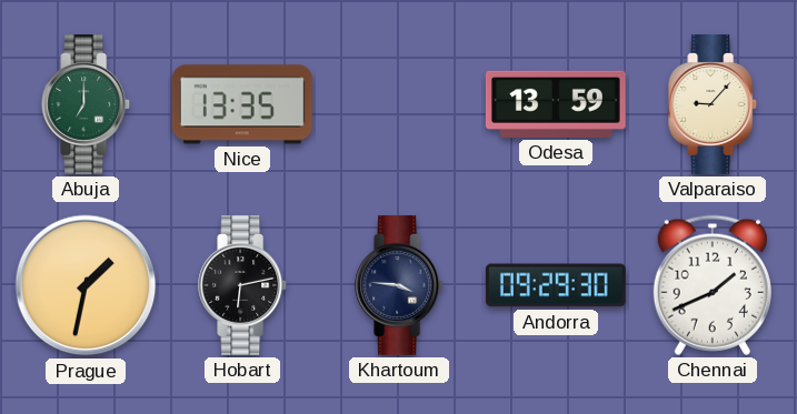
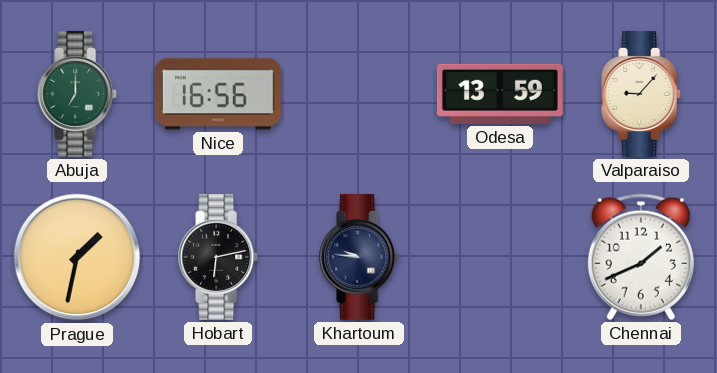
Nice: 13:35 -> 16:56
Khartoum: 3:46 -> 9:46
Andorra: 09:29 -> none
